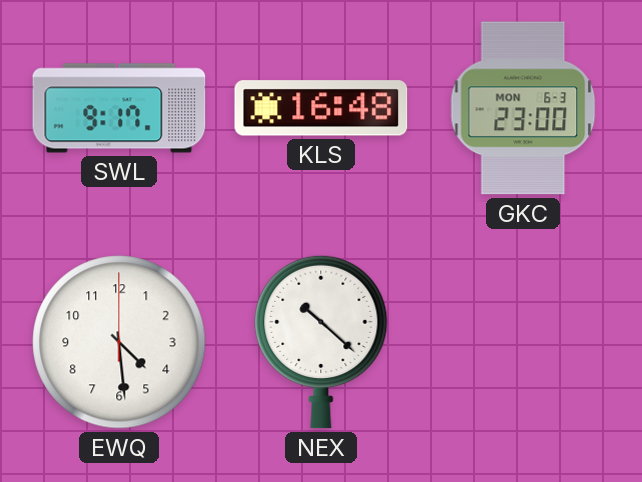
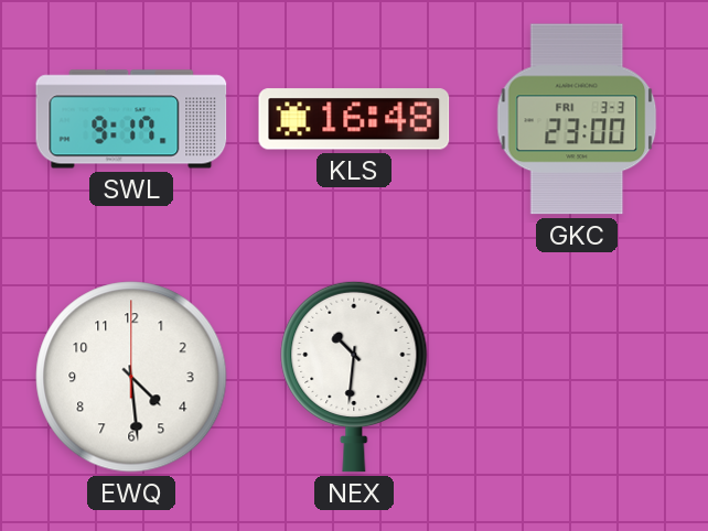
GKC date: MON 6-3 -> FRI 3-3
NEX: 10:22 -> 10:31
